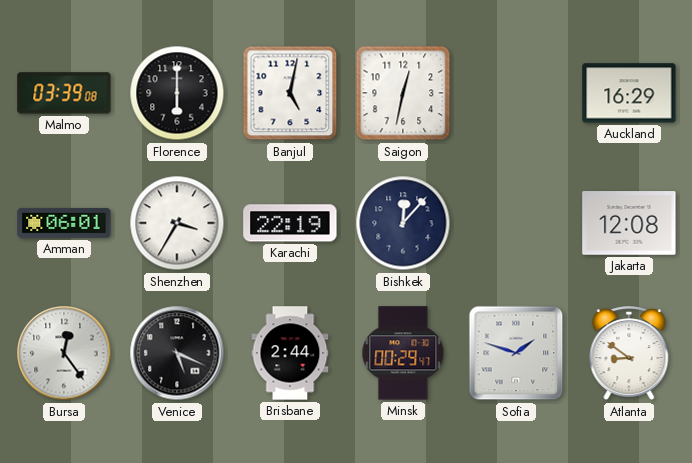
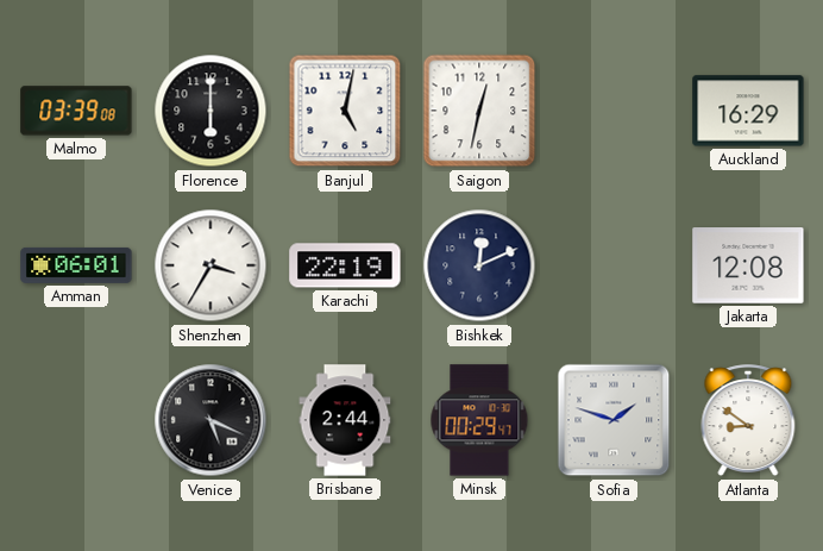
Bishkek: 12:07 -> 12:11
Bursa: 12:24 -> none
